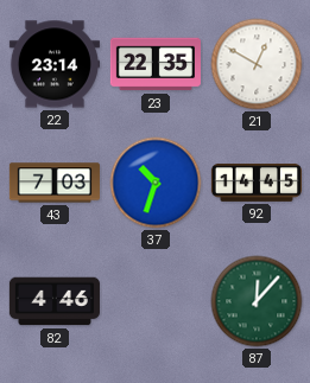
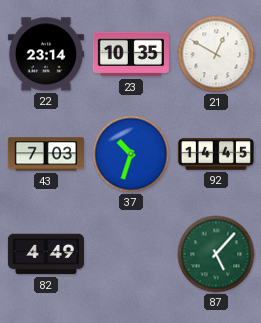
23: 22:35 -> 10:35
82: 4:46 -> 4:49
87: 12:07 -> 5:07
